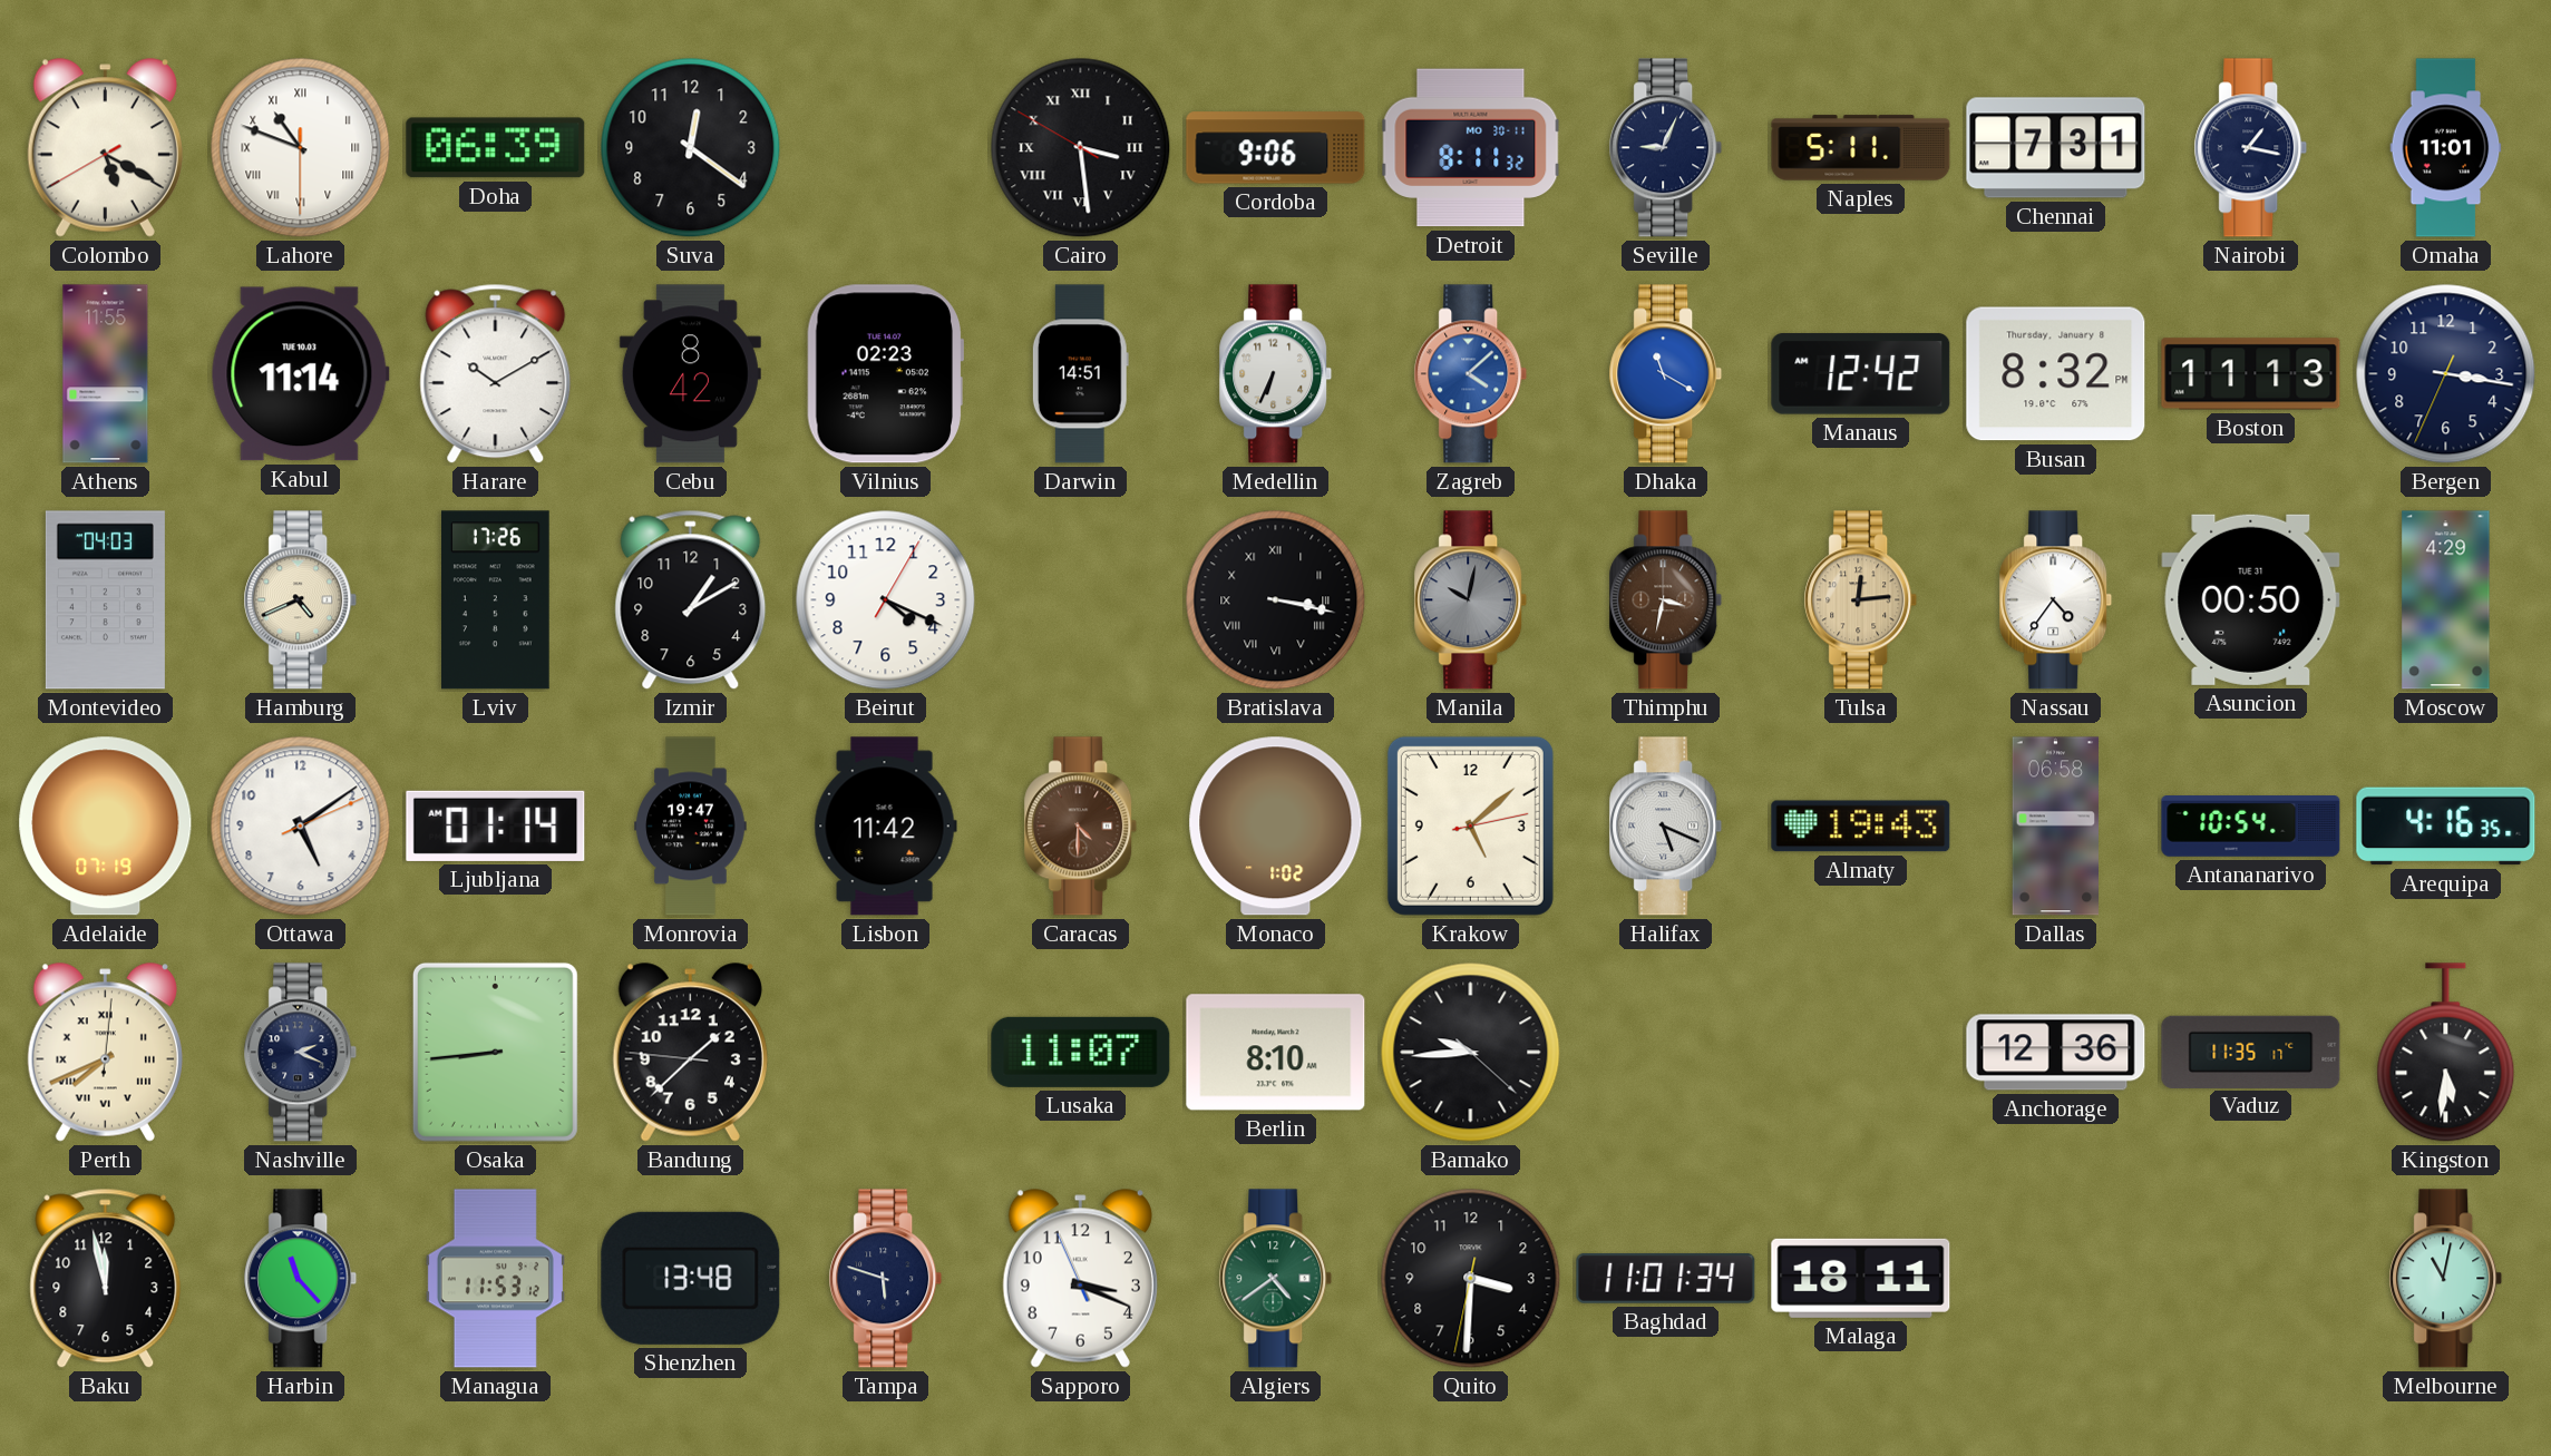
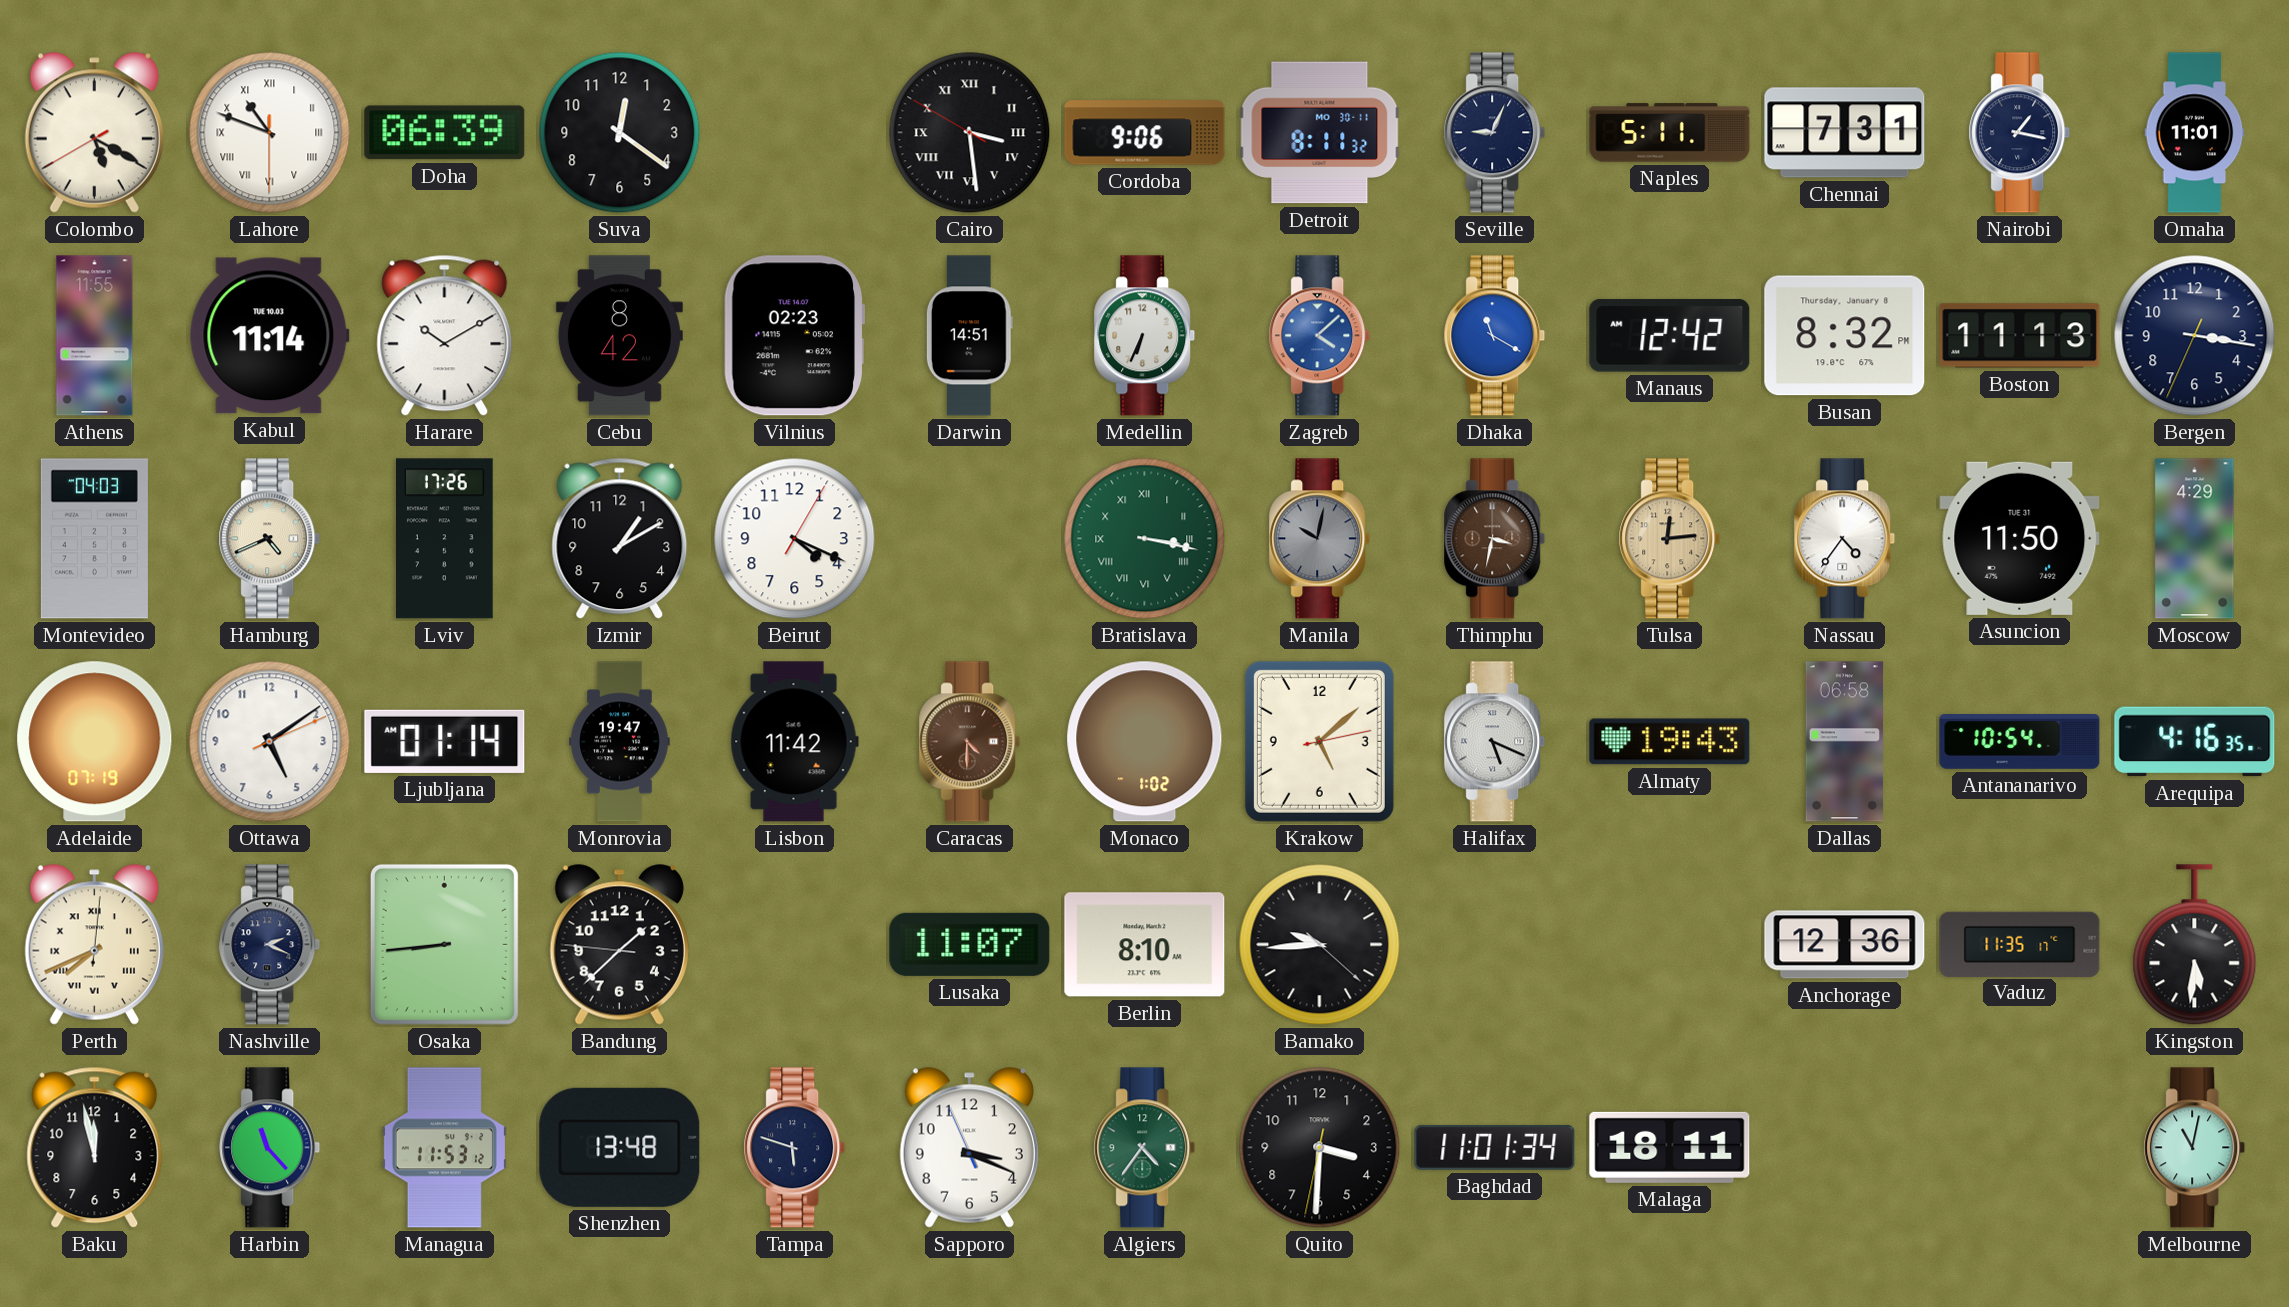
Bratislava dial: black -> green
Asuncion: 00:50 -> 11:50
Algiers: 4:39 -> 4:36
